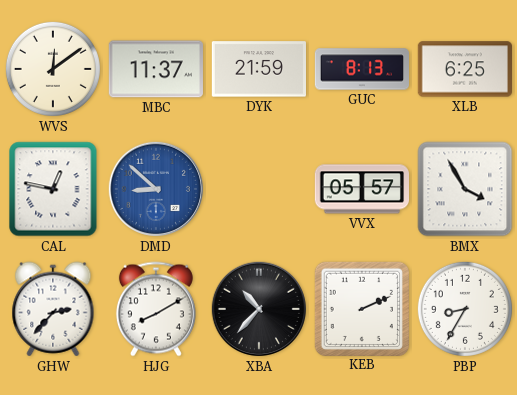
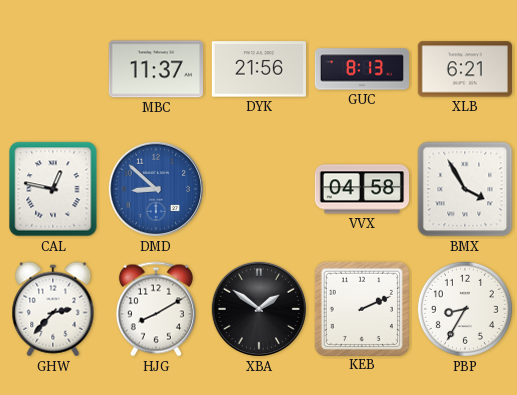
WVS: 12:09 -> none
DYK: 21:59 -> 21:56
XLB: 6:25 -> 6:21
VVX: 05:57 -> 04:58
XBA: 10:37 -> 1:51
